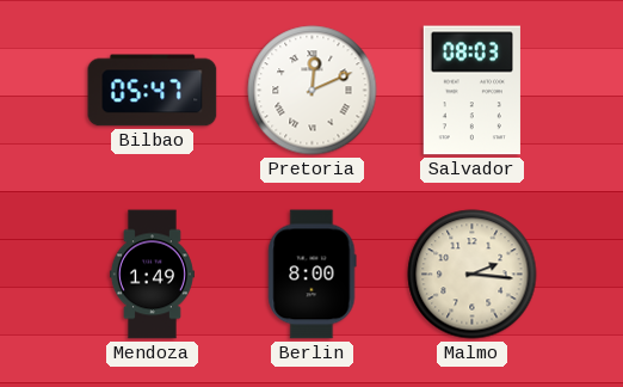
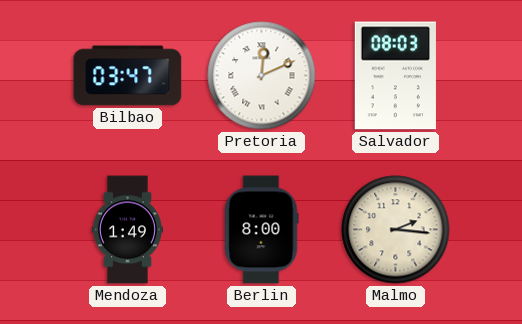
Bilbao: 05:47 -> 03:47
